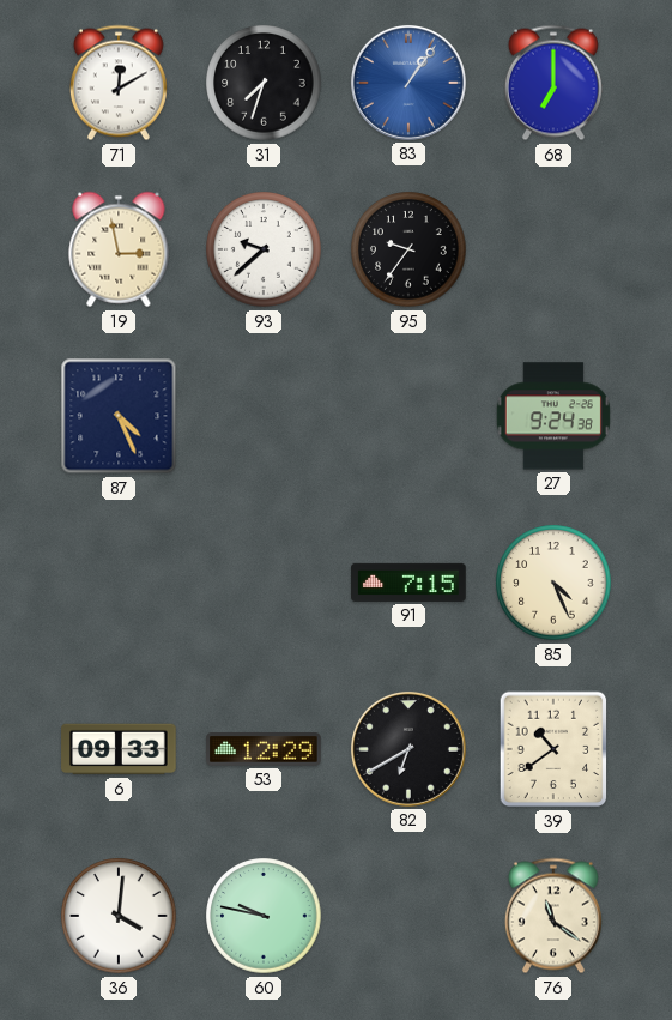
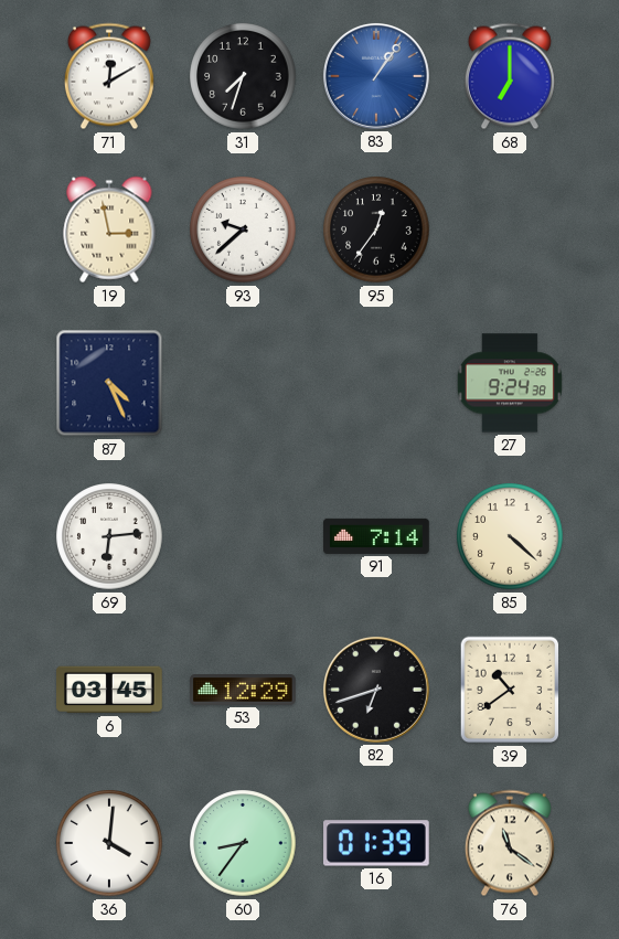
95: 9:36 -> 12:36
69: none -> 6:14
91: 7:15 -> 7:14
85: 4:26 -> 4:22
6: 09:33 -> 03:45
82: 6:40 -> 6:42
60: 9:47 -> 8:36
16: none -> 01:39
